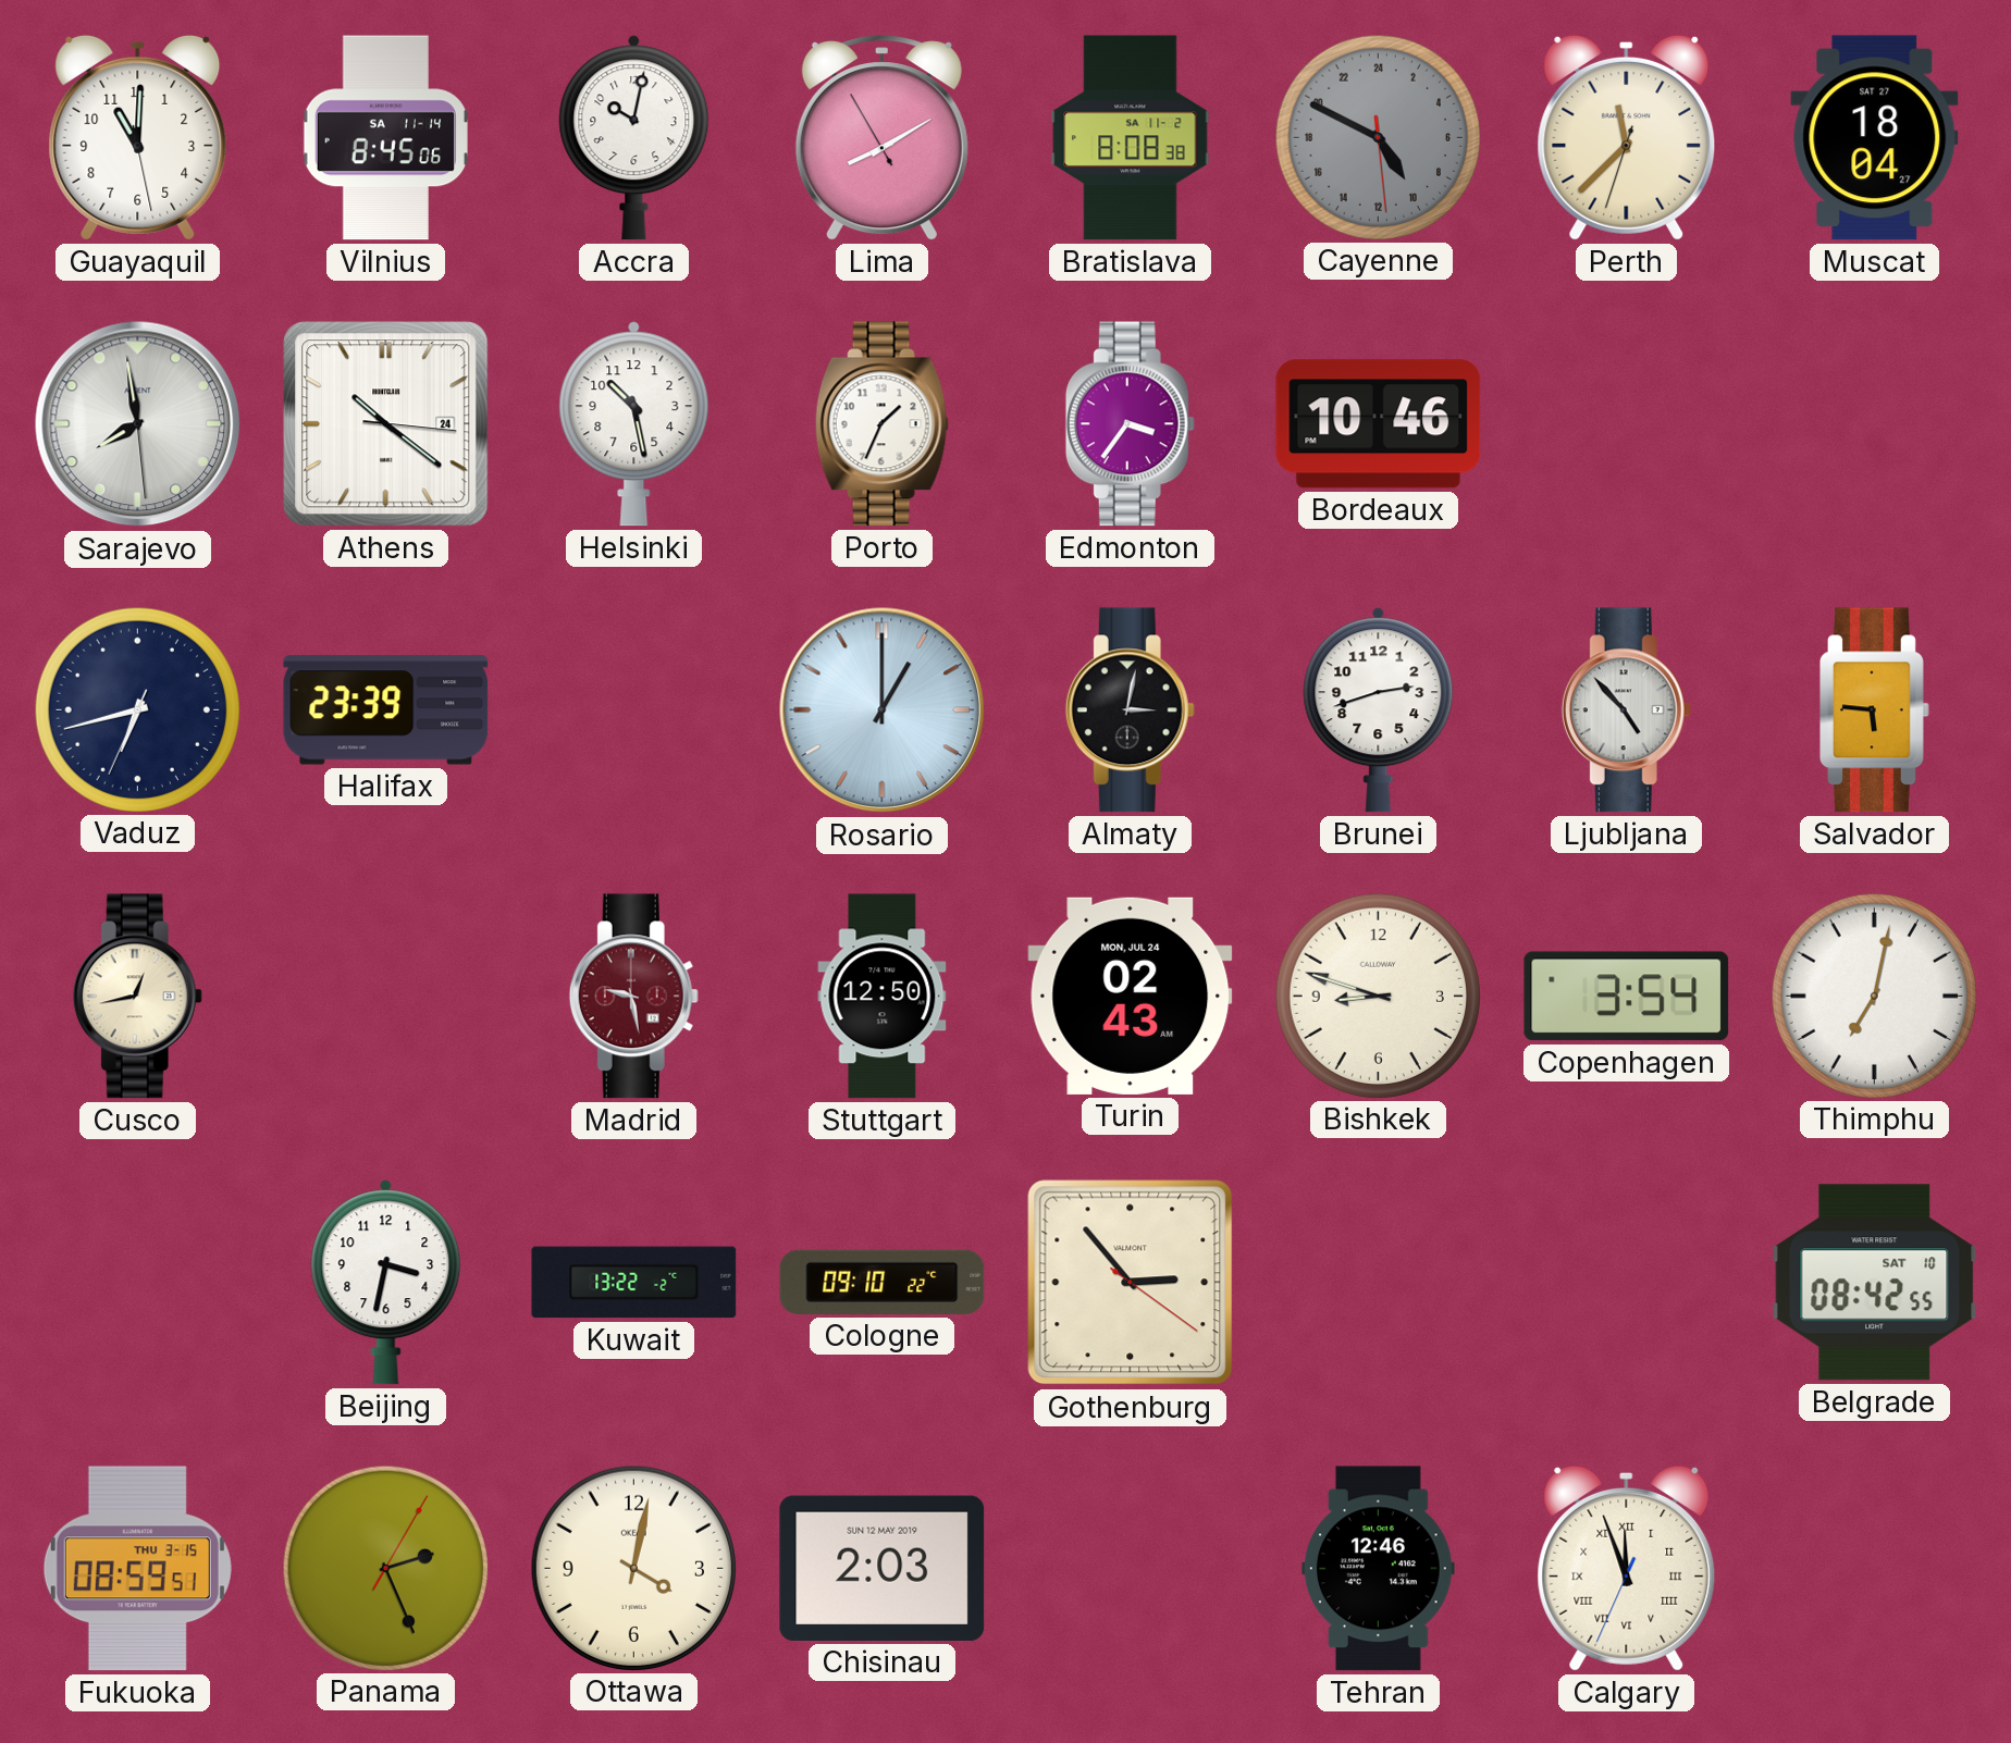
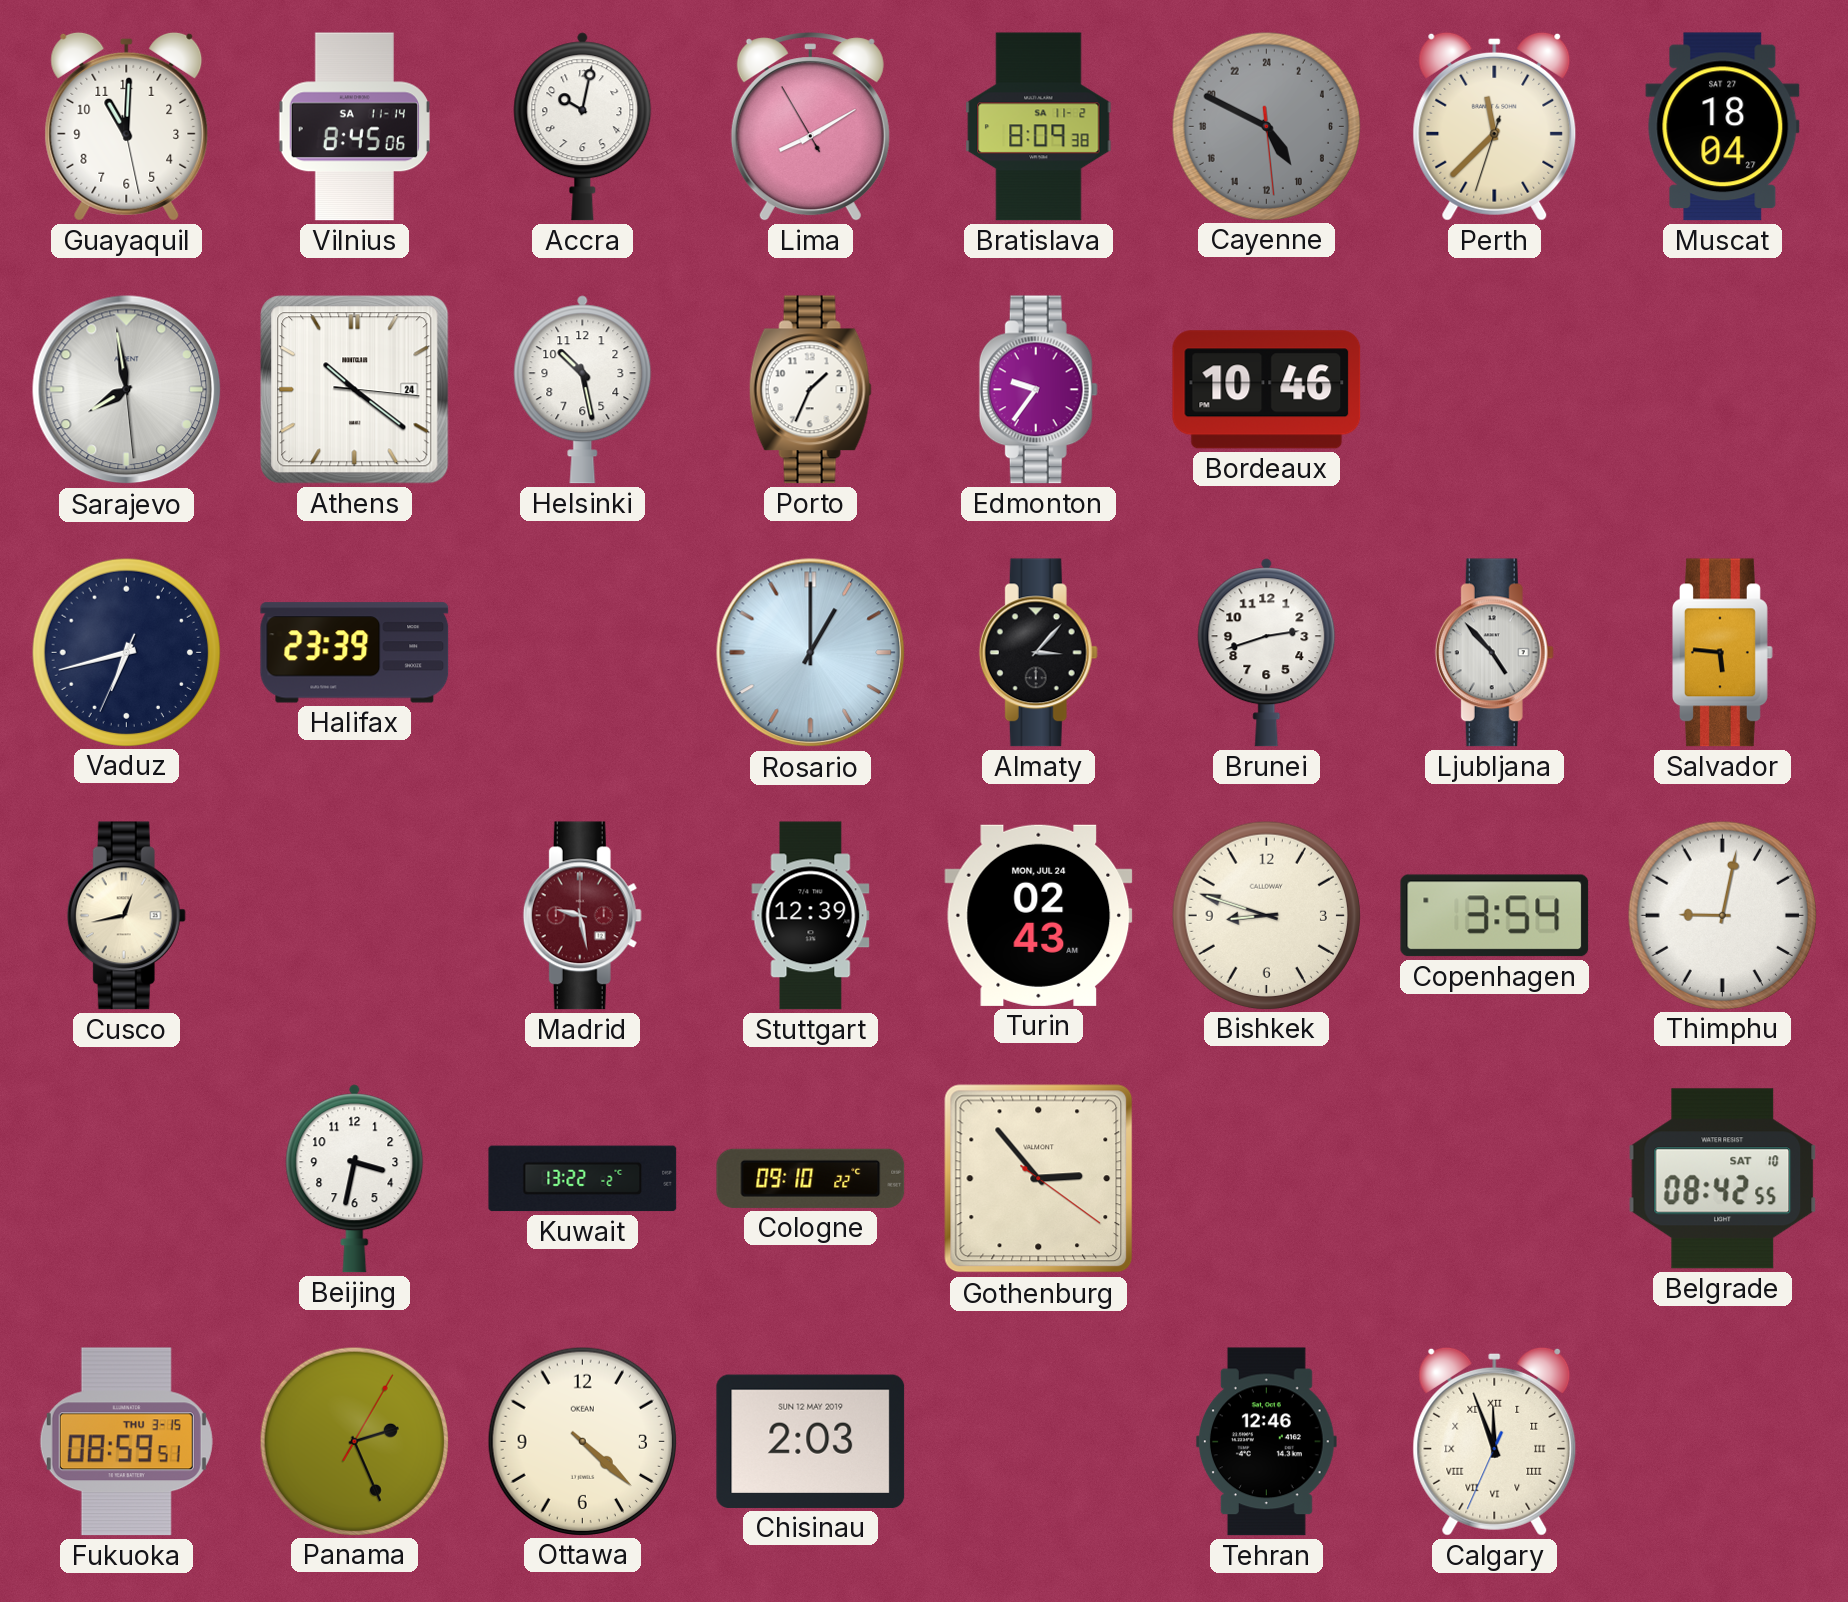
Bratislava: 8:08 -> 8:09
Edmonton: 3:36 -> 9:36
Almaty: 3:02 -> 3:07
Stuttgart: 12:50 -> 12:39
Thimphu: 7:02 -> 9:02
Ottawa: 4:02 -> 4:22
